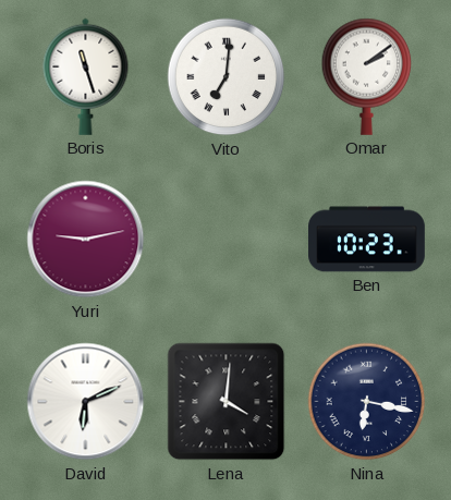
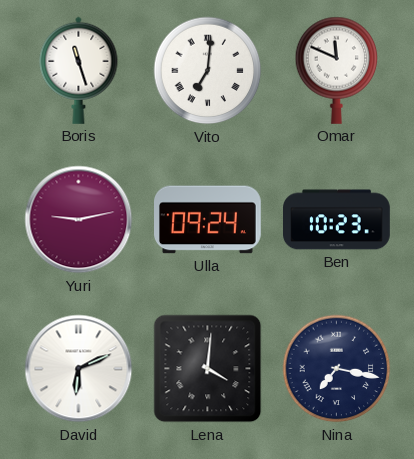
Omar: 2:09 -> 11:49
Ulla: none -> 09:24
Nina: 6:17 -> 7:17
